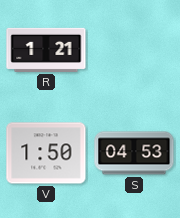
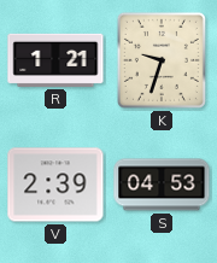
K: none -> 9:33
V: 1:50 -> 2:39
